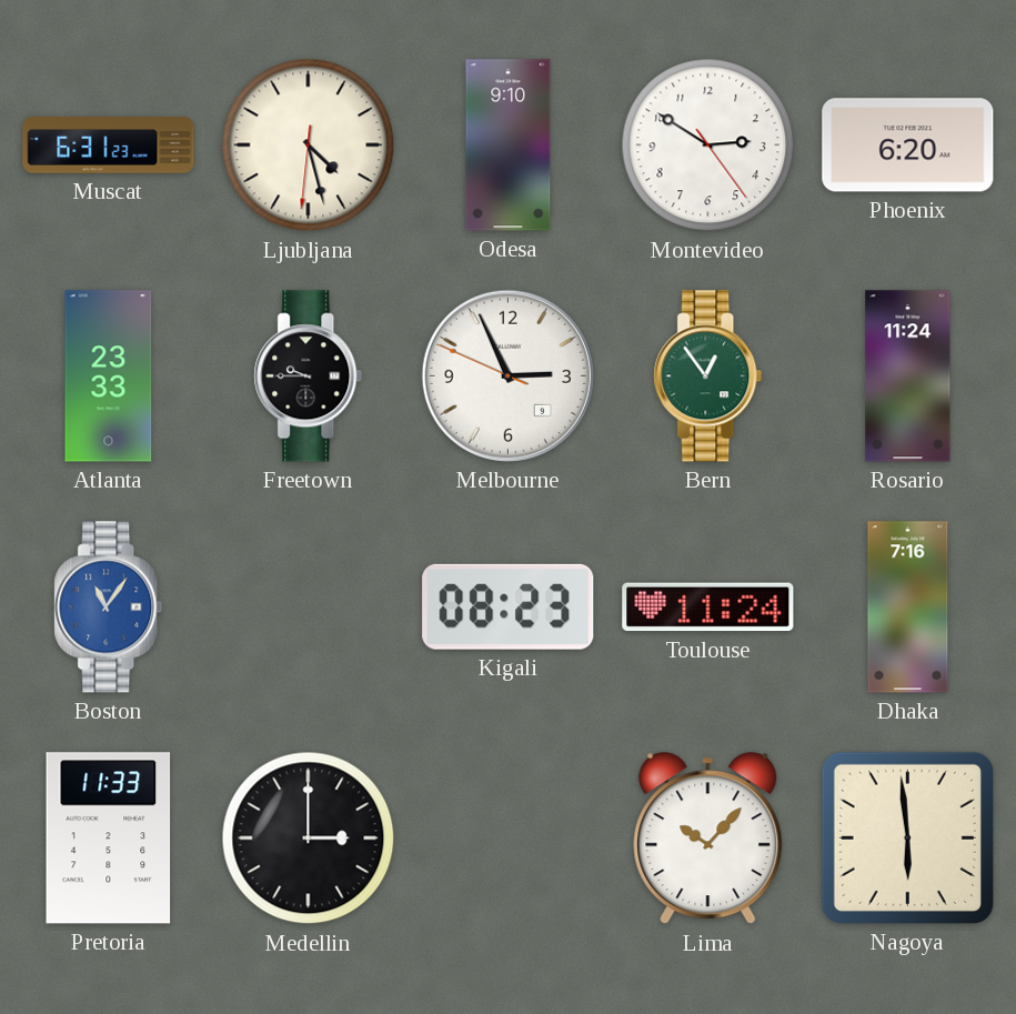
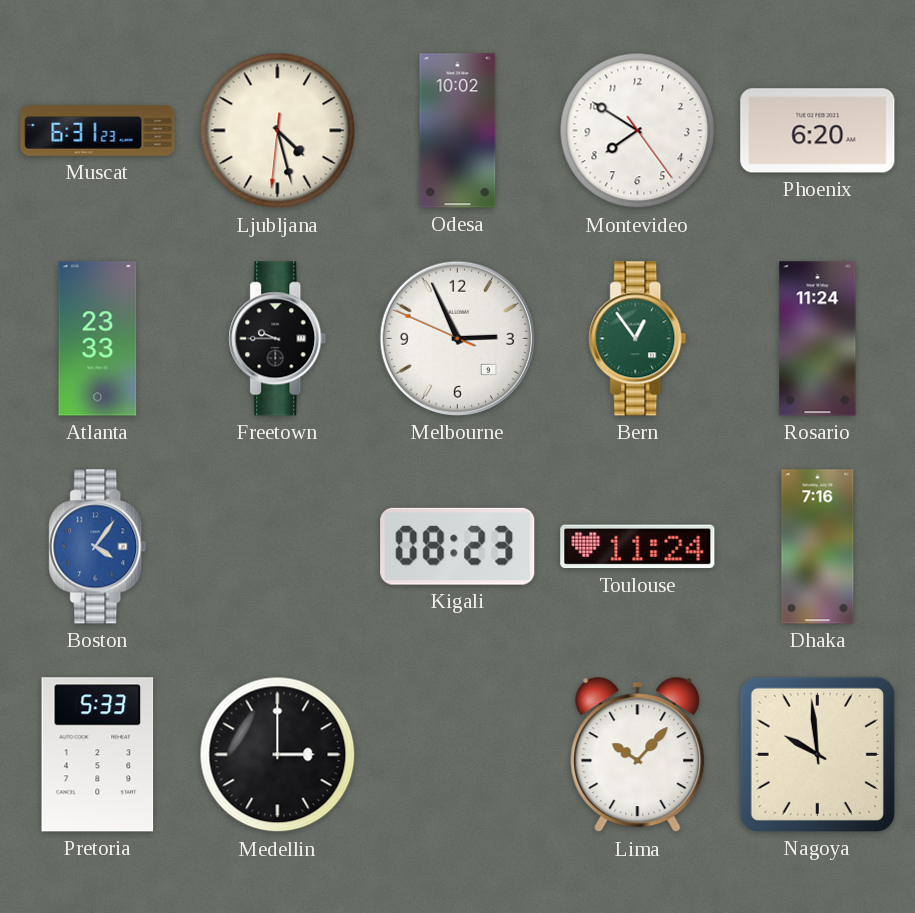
Odesa: 9:10 -> 10:02
Montevideo: 2:50 -> 7:50
Boston: 11:06 -> 4:06
Pretoria: 11:33 -> 5:33
Nagoya: 5:59 -> 9:59
